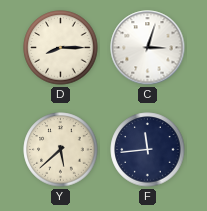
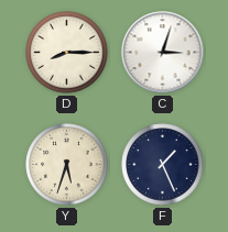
Y: 5:38 -> 5:33
F: 11:44 -> 1:26
